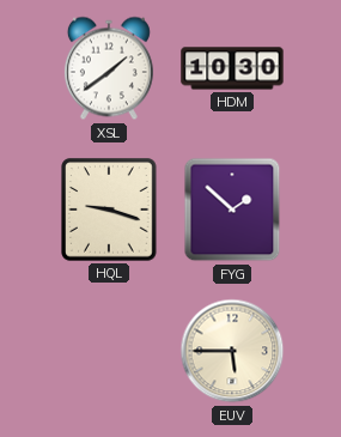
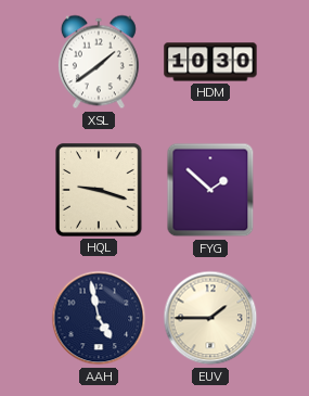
AAH: none -> 4:58
EUV: 5:45 -> 1:45
